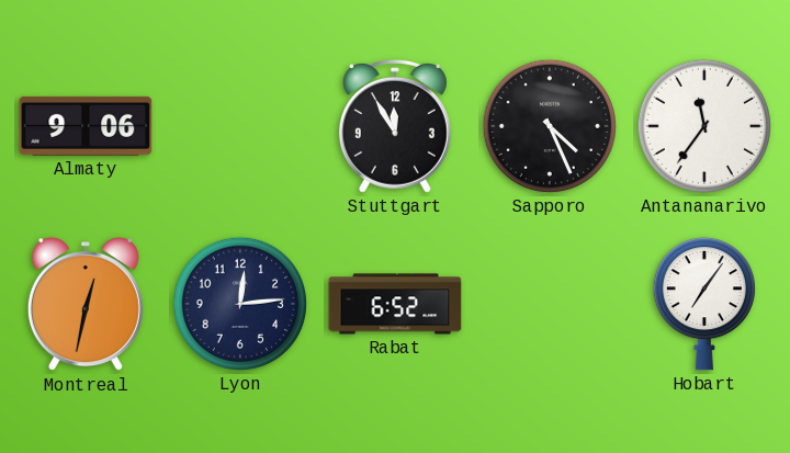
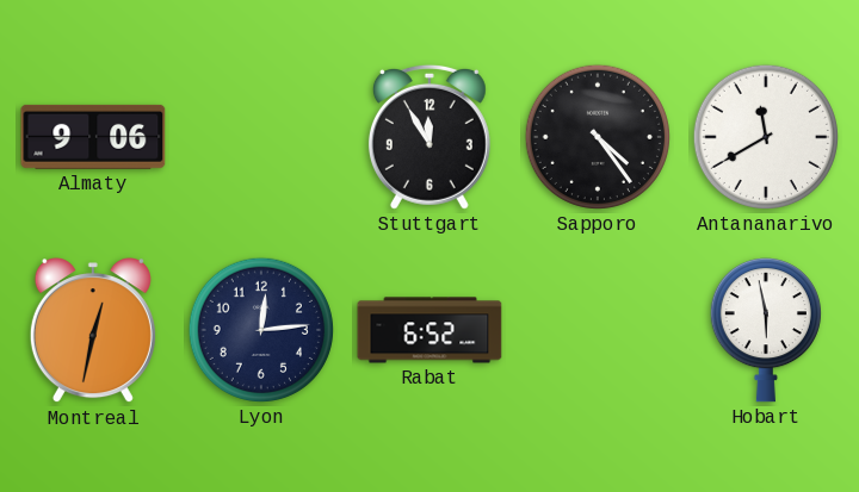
Sapporo: 4:26 -> 4:24
Antananarivo: 11:36 -> 11:40
Hobart: 7:06 -> 5:58
